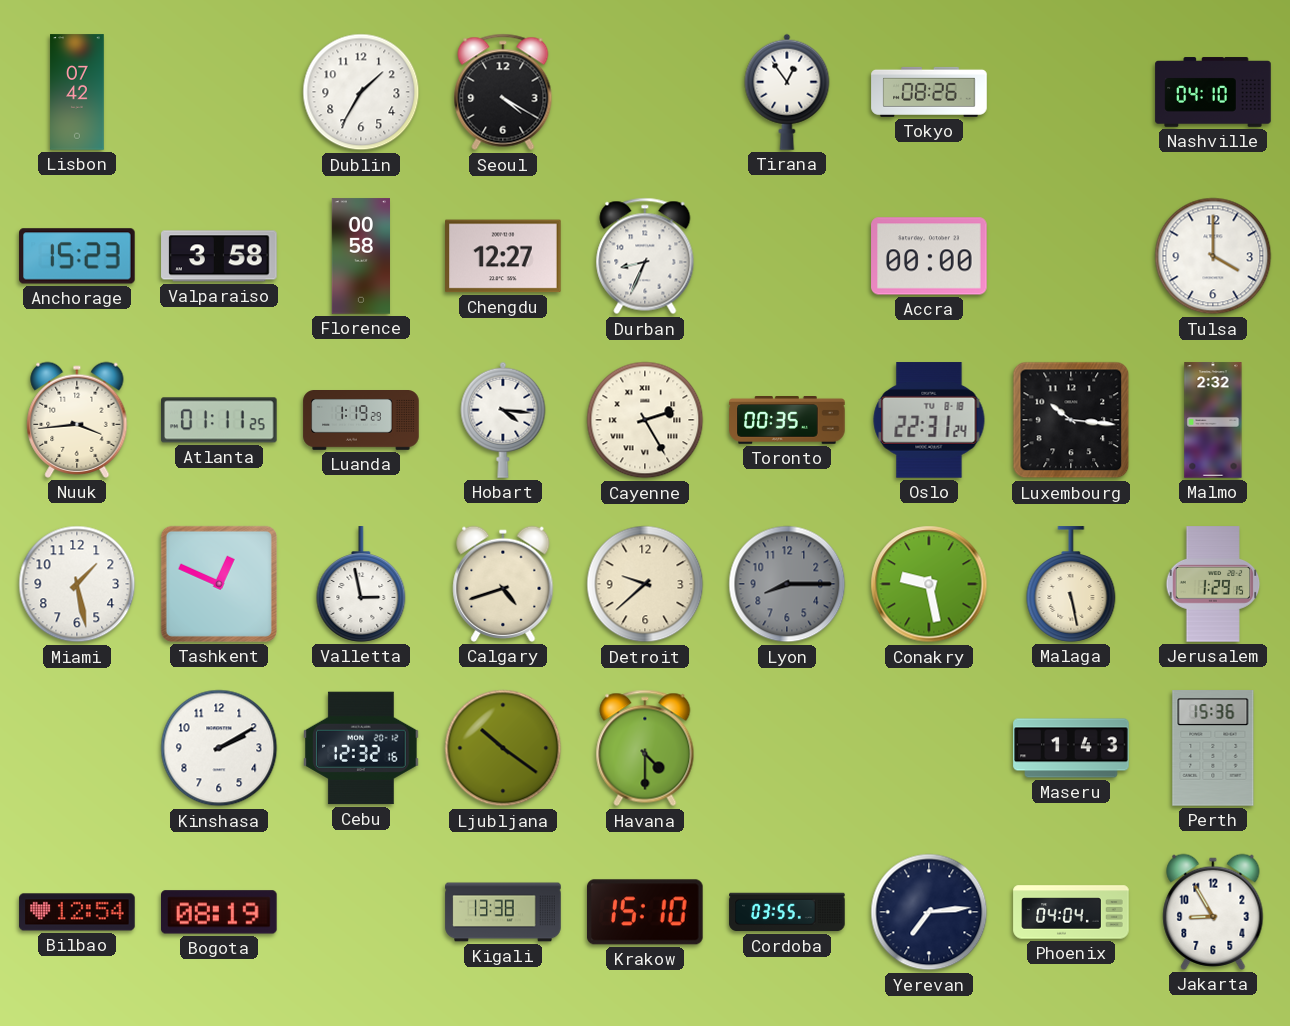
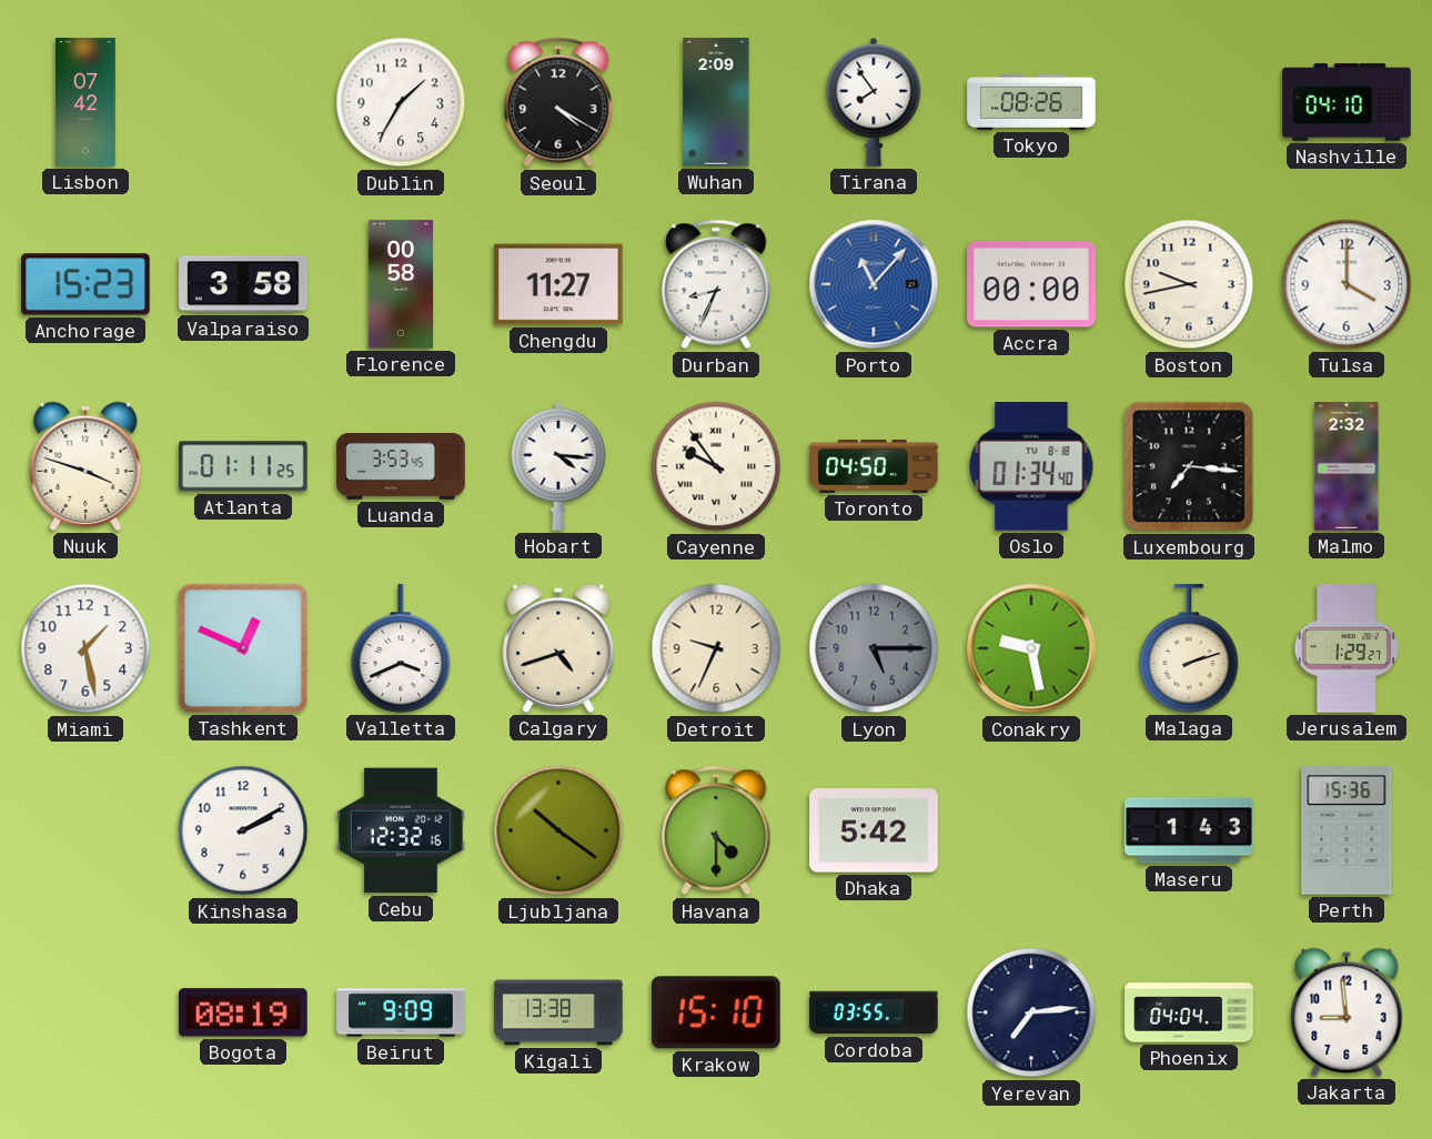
Wuhan: none -> 2:09
Tirana: 12:54 -> 7:54
Chengdu: 12:27 -> 11:27
Porto: none -> 11:07
Boston: none -> 9:43
Nuuk: 3:44 -> 3:48
Luanda: 1:19 -> 3:53
Cayenne: 2:25 -> 9:54
Toronto: 00:35 -> 04:50
Oslo: 22:31 -> 01:34
Luxembourg: 10:16 -> 7:16
Valletta: 2:58 -> 3:41
Detroit: 9:38 -> 9:34
Lyon: 8:15 -> 5:15
Malaga: 5:28 -> 2:12
Jerusalem: 1:29:15 -> 1:29:27
Dhaka: none -> 5:42
Bilbao: 12:54 -> none
Beirut: none -> 9:09
Jakarta: 8:55 -> 8:59
